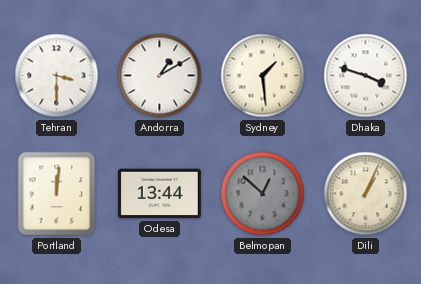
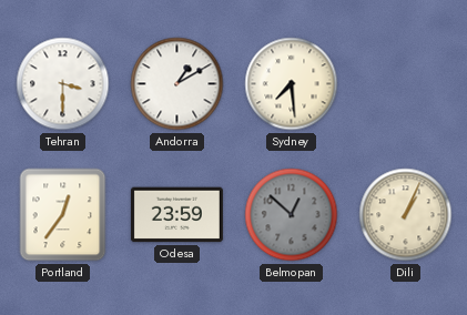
Sydney: 1:29 -> 7:29
Dhaka: 3:48 -> none
Portland: 12:01 -> 12:36
Odesa: 13:44 -> 23:59
